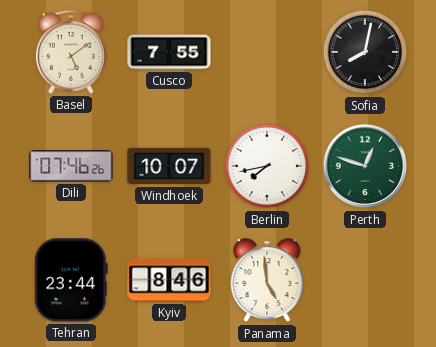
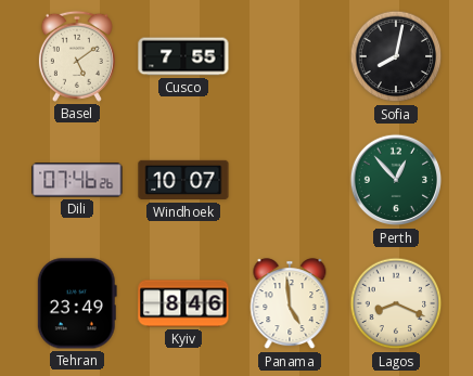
Berlin: 7:43 -> none
Perth: 12:48 -> 12:53
Tehran: 23:44 -> 23:49
Lagos: none -> 8:19
